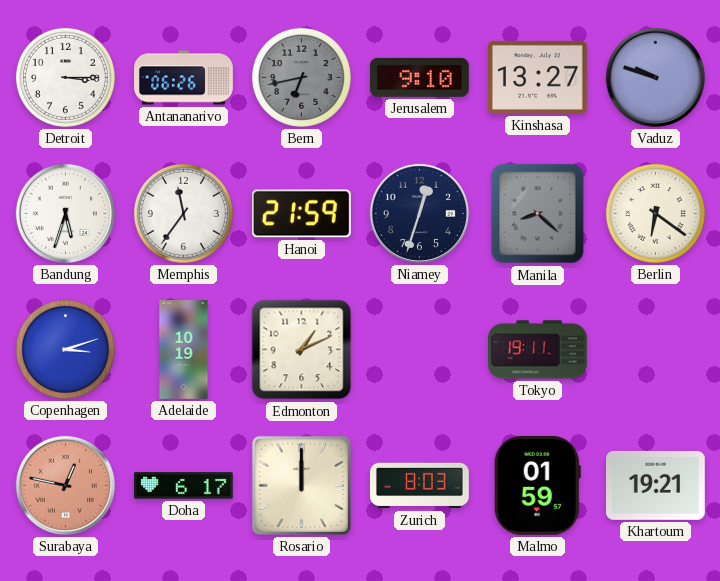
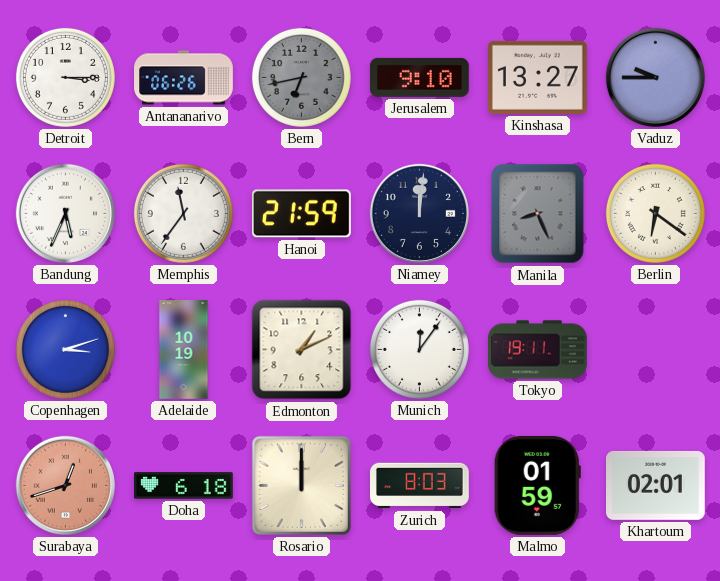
Vaduz: 9:48 -> 9:45
Bandung: 5:33 -> 5:34
Niamey: 12:33 -> 12:01
Manila: 8:22 -> 8:26
Munich: none -> 12:06
Surabaya: 12:47 -> 12:42
Doha: 6:17 -> 6:18
Khartoum: 19:21 -> 02:01
